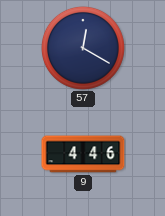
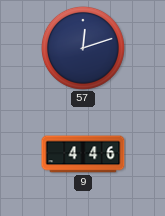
57: 12:20 -> 12:12
